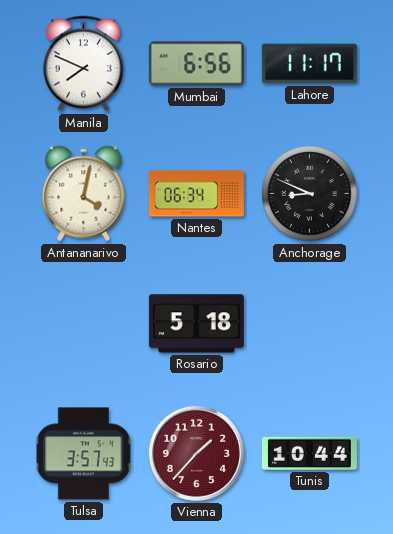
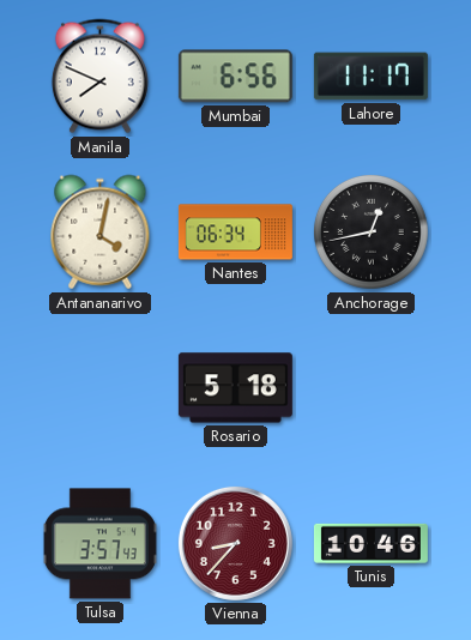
Anchorage: 8:49 -> 12:43
Vienna: 1:37 -> 8:37
Tunis: 10:44 -> 10:46
